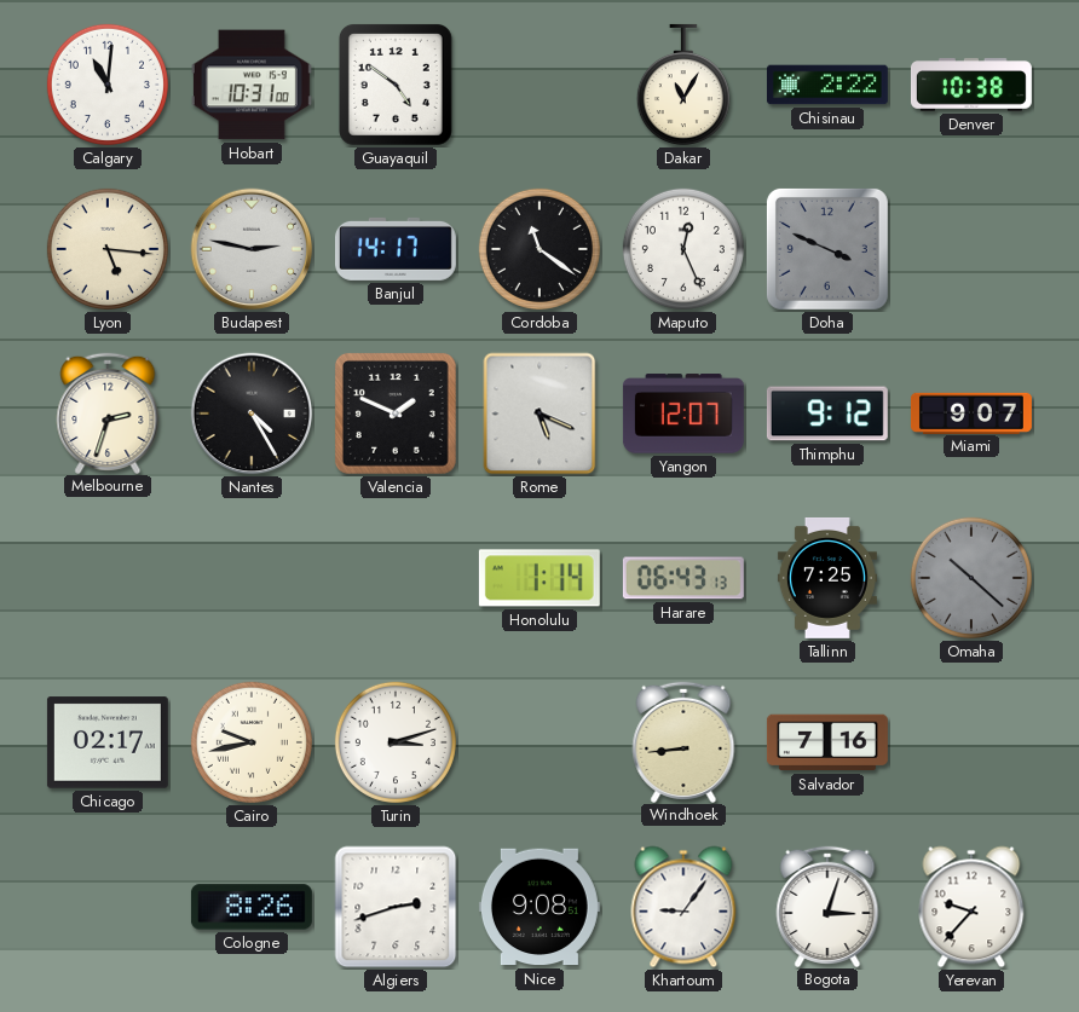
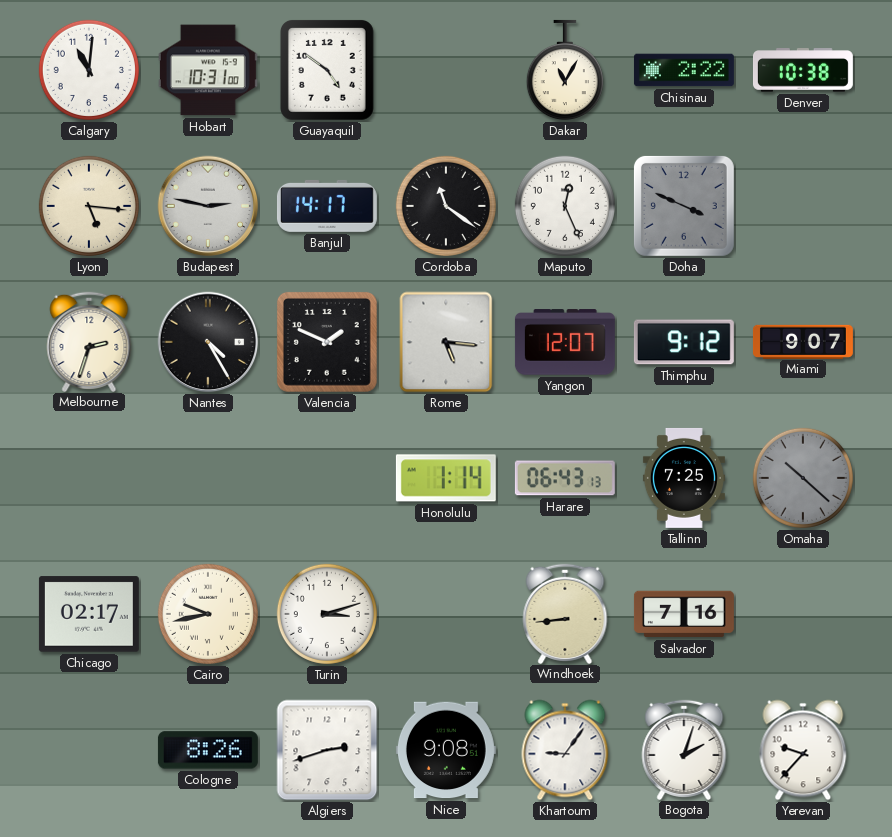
Rome: 5:19 -> 5:16
Bogota: 3:03 -> 2:03
